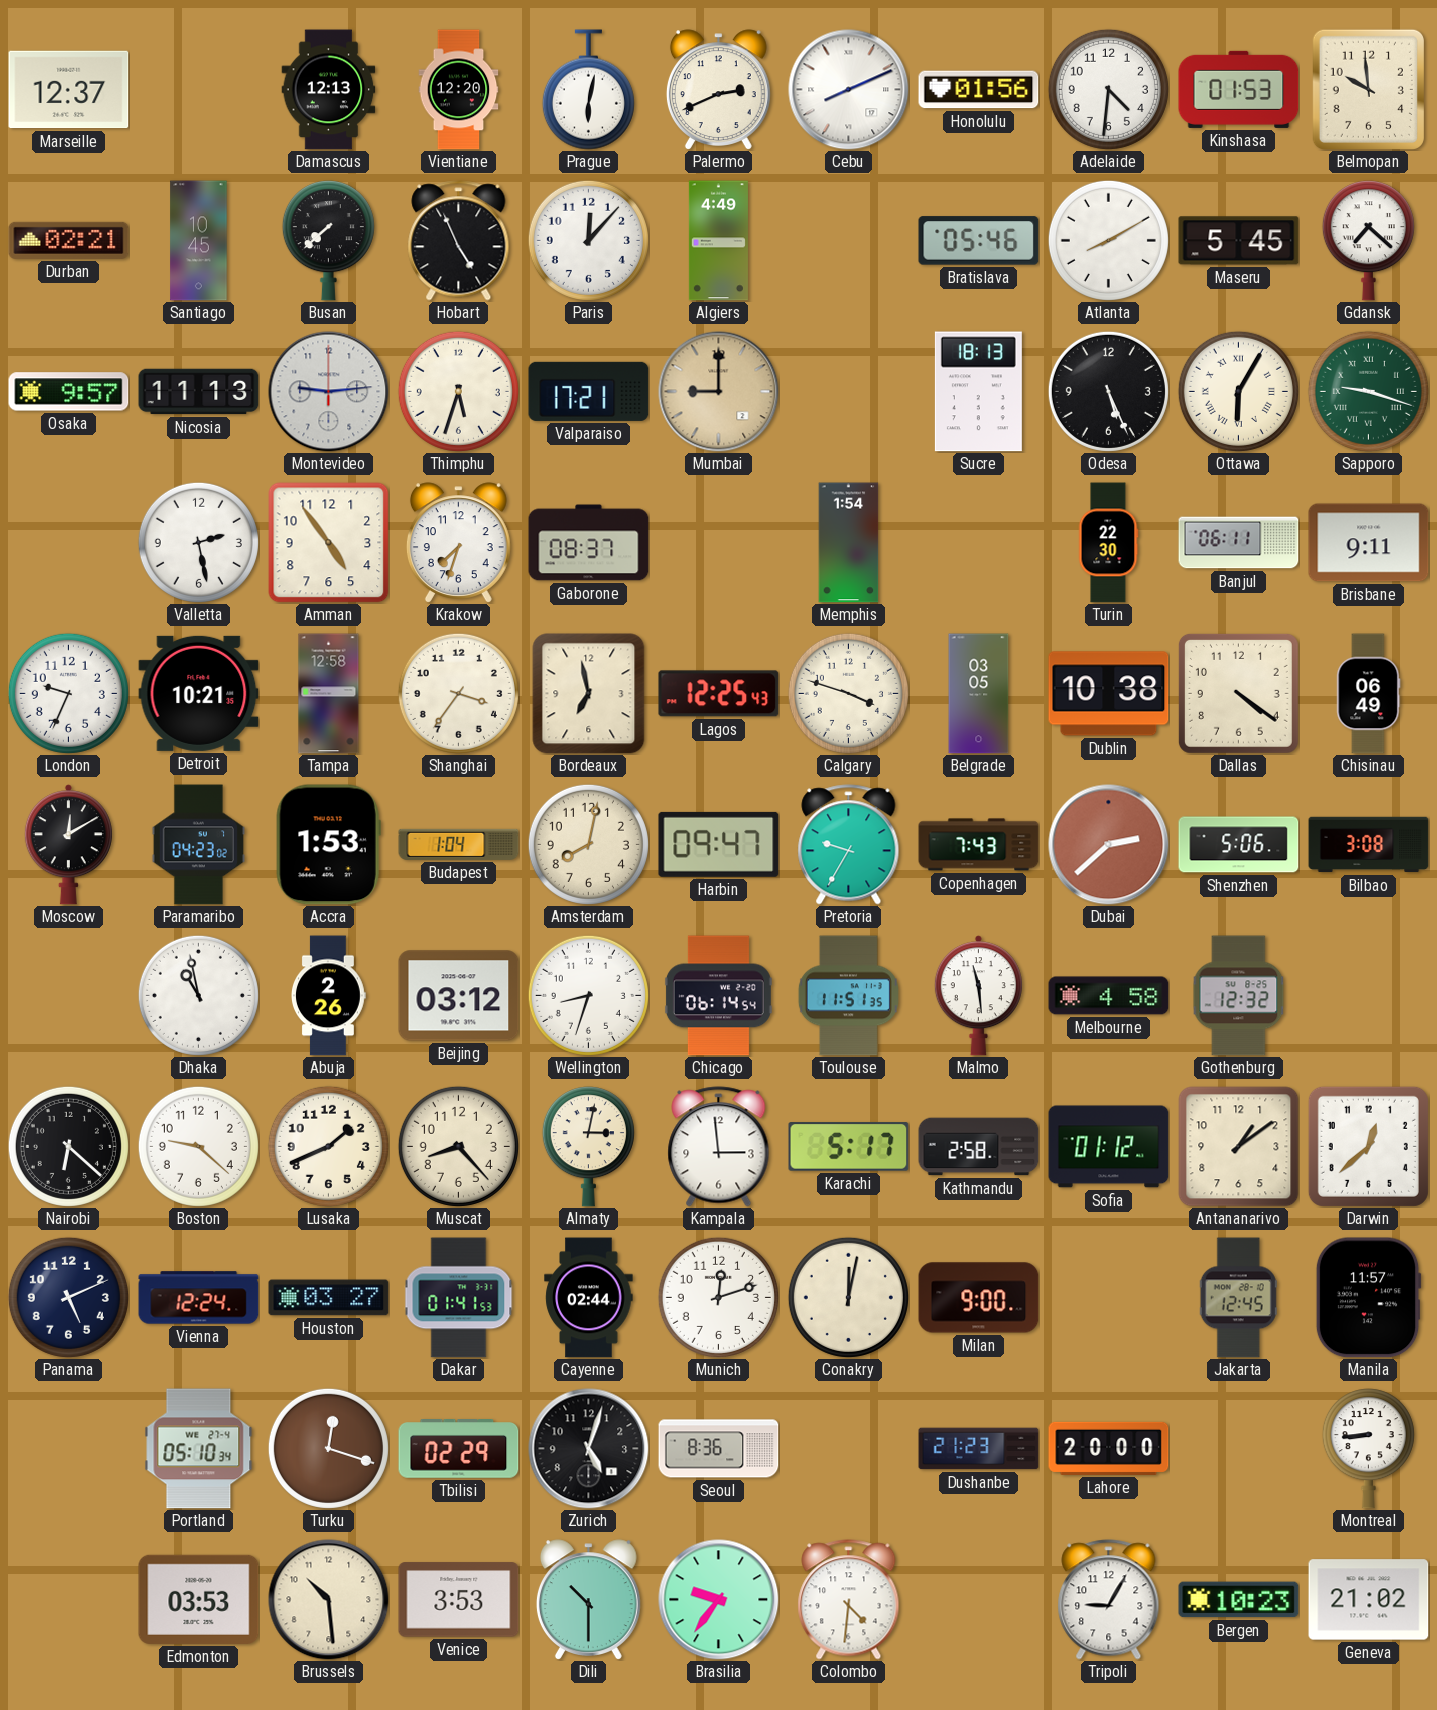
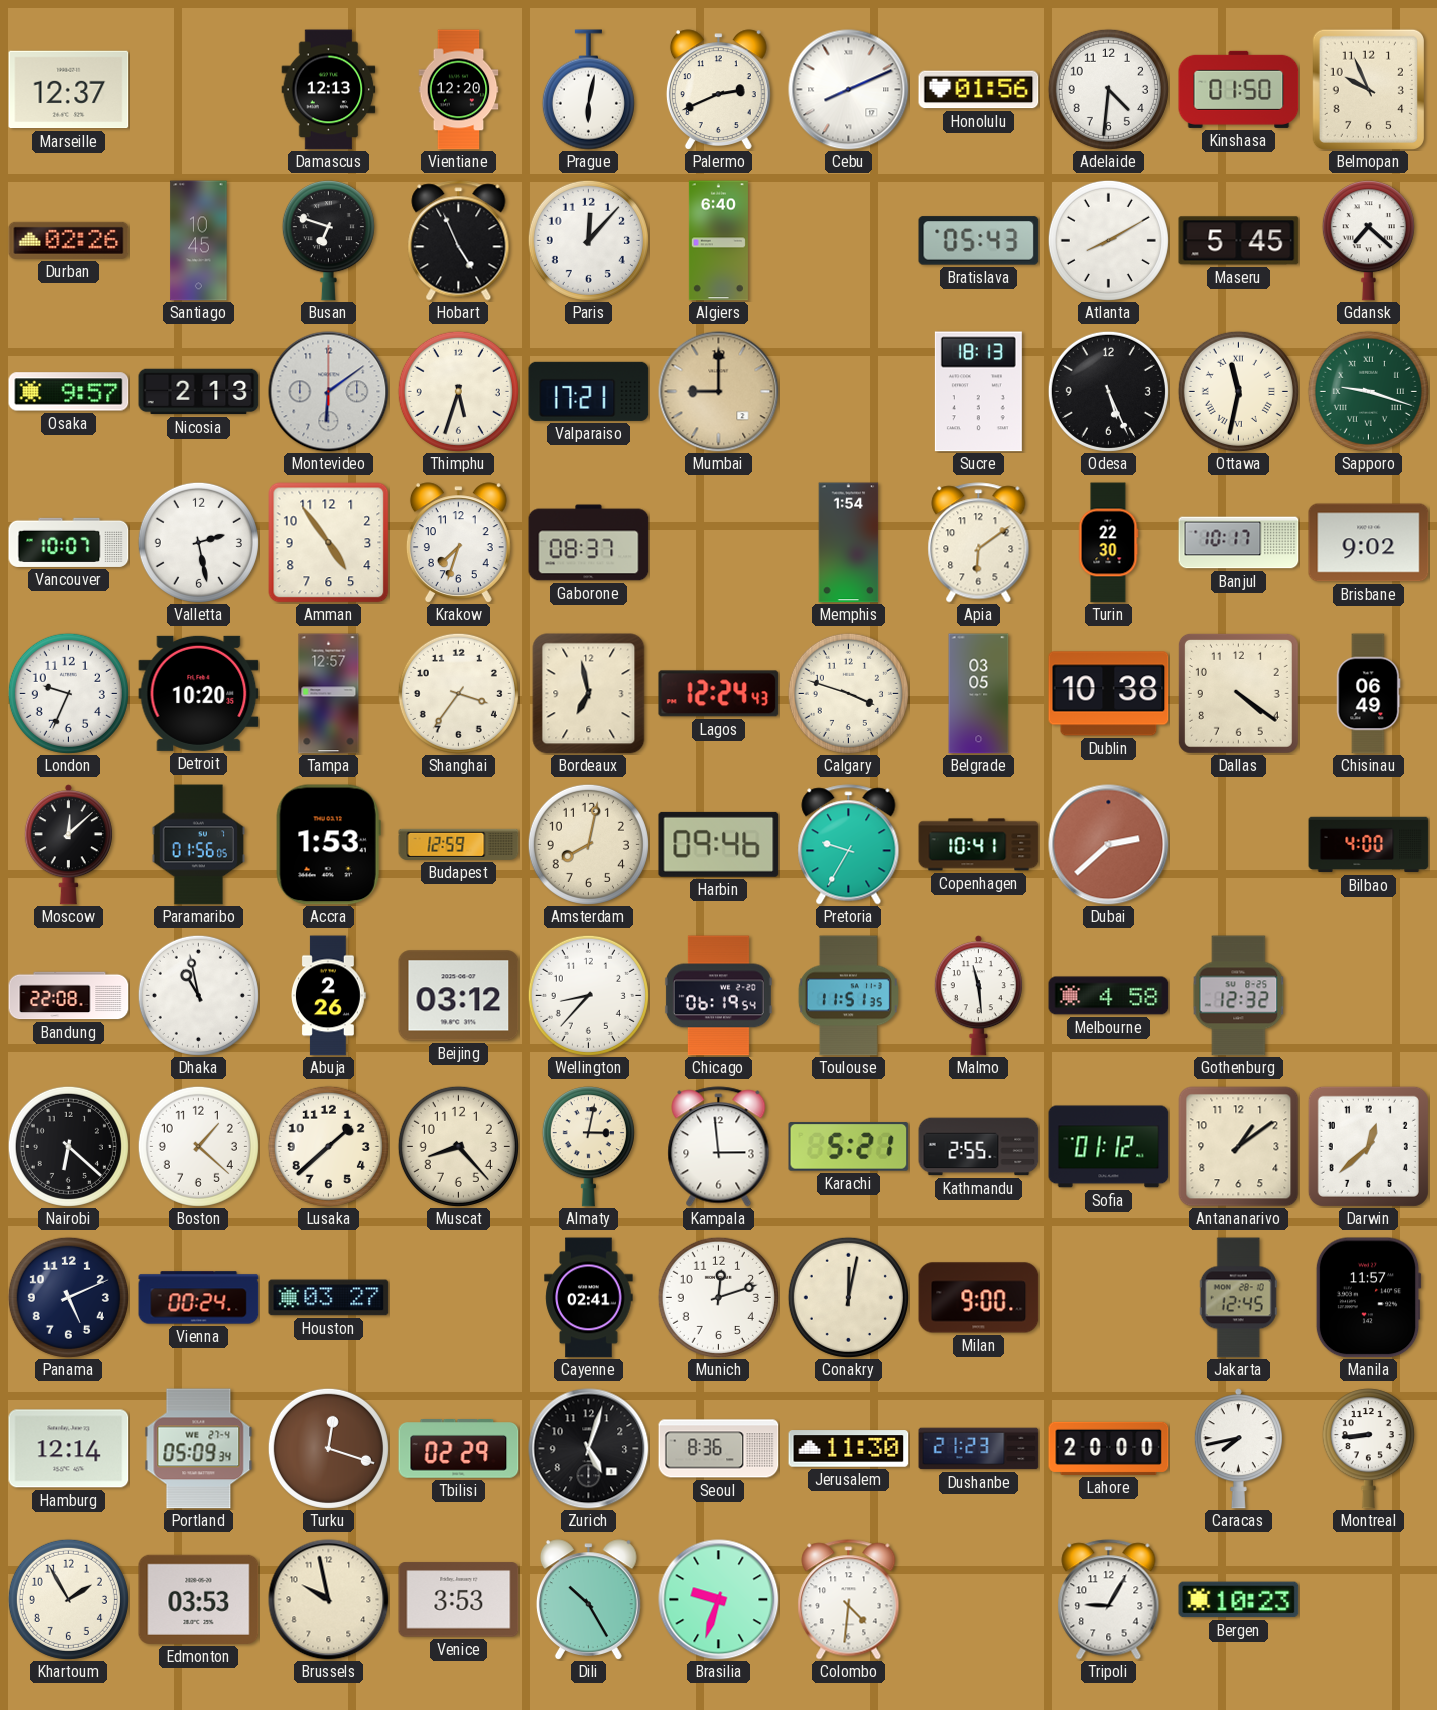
Kinshasa: 01:53 -> 01:50
Belmopan: 9:59 -> 9:56
Durban: 02:21 -> 02:26
Busan: 7:38 -> 6:48
Algiers: 4:49 -> 6:40
Bratislava: 05:46 -> 05:43
Nicosia: 11:13 -> 2:13
Montevideo: 9:14 -> 6:09
Ottawa: 6:05 -> 11:32
Vancouver: none -> 10:07
Apia: none -> 6:09
Banjul: 06:11 -> 10:17
Brisbane: 9:11 -> 9:02
Detroit: 10:21 -> 10:20
Tampa: 12:58 -> 12:57
Lagos: 12:25 -> 12:24
Moscow: 12:10 -> 12:08
Paramaribo: 04:23 -> 01:56
Budapest: 1:04 -> 12:59
Harbin: 09:47 -> 09:46
Copenhagen: 7:43 -> 10:41
Shenzhen: 5:06 -> none
Bilbao: 3:08 -> 4:00
Bandung: none -> 22:08
Wellington: 8:33 -> 8:37
Chicago: 06:14 -> 06:19
Boston: 9:22 -> 1:22
Lusaka: 1:41 -> 1:38
Karachi: 5:17 -> 5:21
Kathmandu: 2:58 -> 2:55
Vienna: 12:24 -> 00:24
Dakar: 01:41 -> none
Cayenne: 02:44 -> 02:41
Hamburg: none -> 12:14
Portland: 05:10 -> 05:09
Jerusalem: none -> 11:30
Caracas: none -> 7:43
Khartoum: none -> 1:55
Brussels: 10:29 -> 9:58
Dili: 10:30 -> 10:25
Brasilia: 9:36 -> 9:33
Geneva: 21:02 -> none
